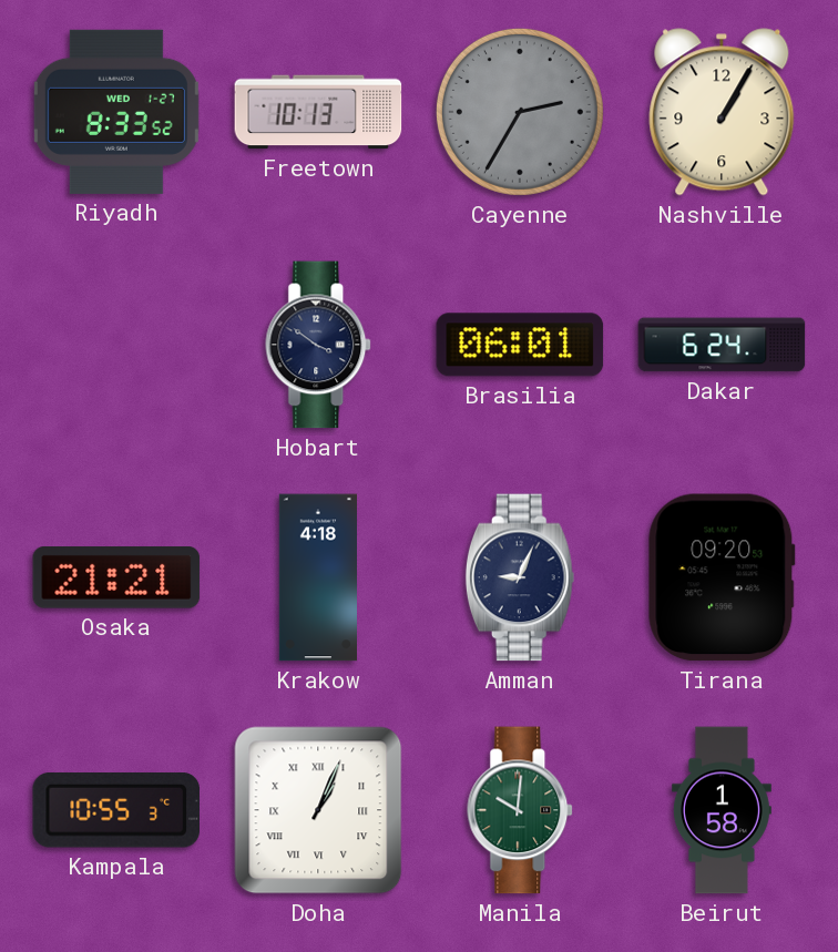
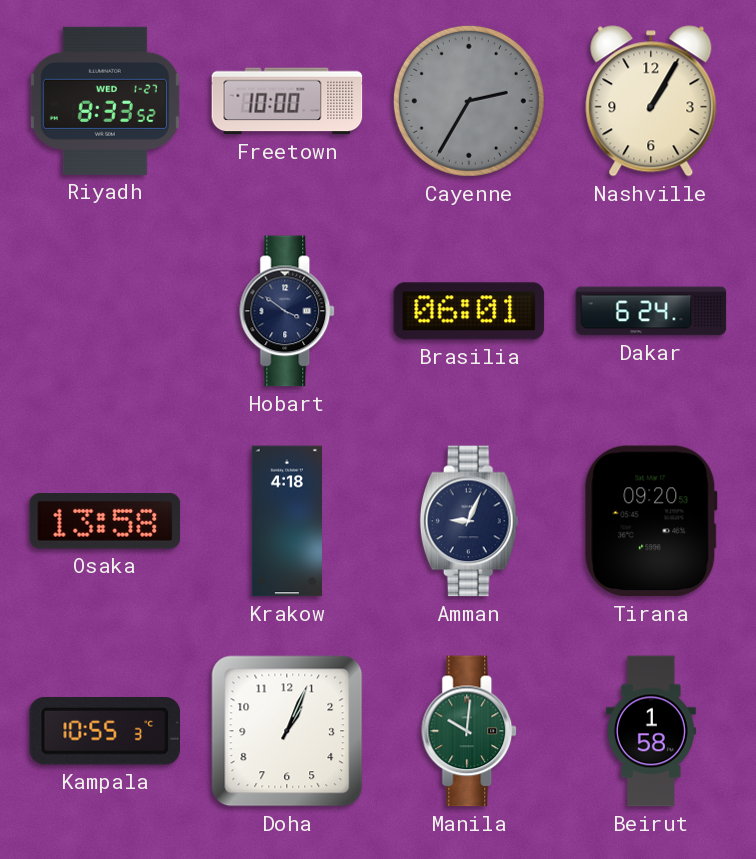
Freetown: 10:13 -> 10:00
Osaka: 21:21 -> 13:58
Doha numerals: Roman -> Arabic
